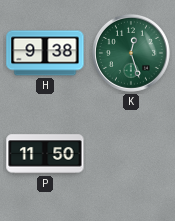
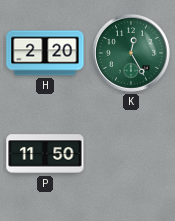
H: 9:38 -> 2:20
K: 12:27 -> 12:25
